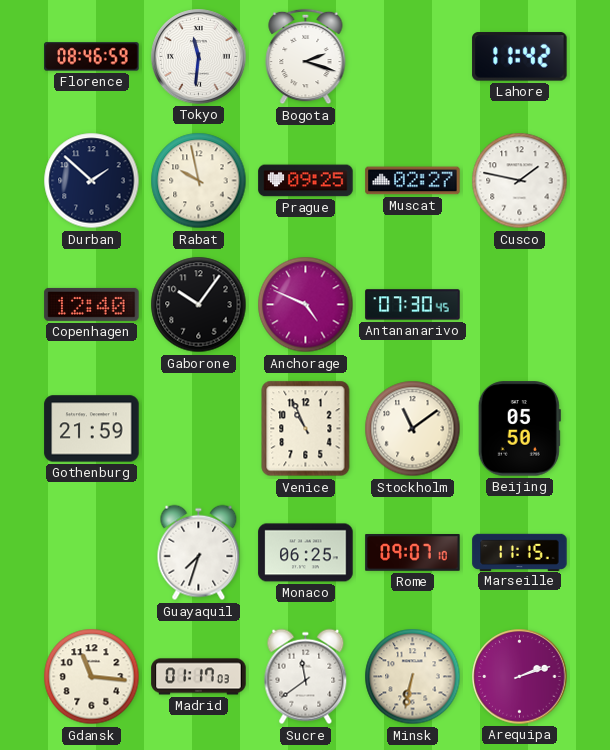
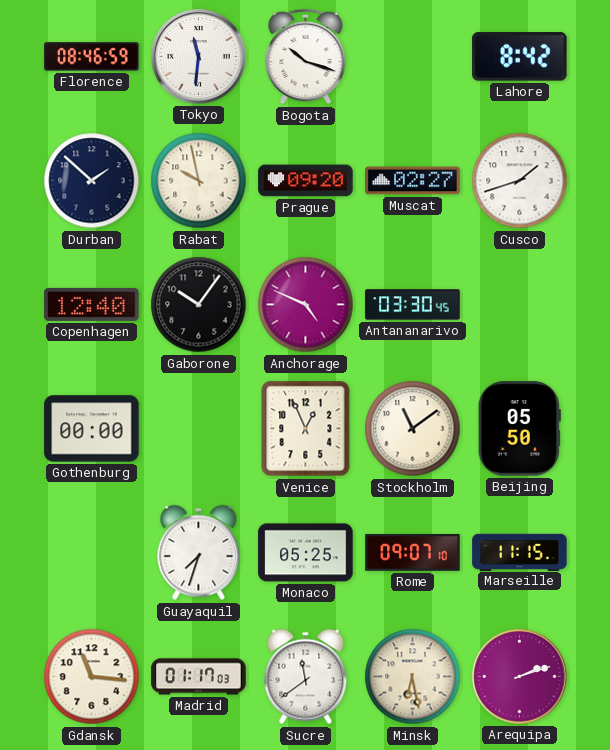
Bogota: 2:18 -> 10:18
Lahore: 11:42 -> 8:42
Prague: 09:25 -> 09:20
Cusco: 1:47 -> 1:42
Antananarivo: 07:30 -> 03:30
Gothenburg: 21:59 -> 00:00
Venice: 10:56 -> 12:56
Monaco: 06:25 -> 05:25
Minsk: 6:32 -> 6:28
